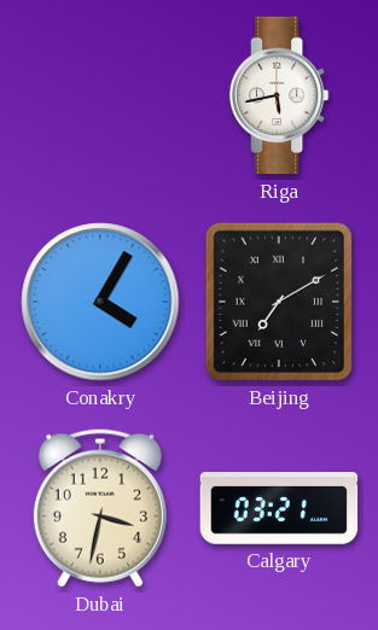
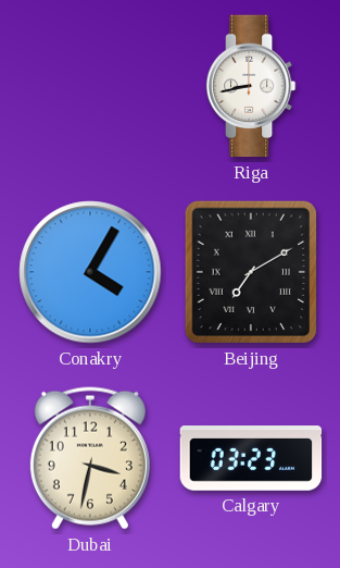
Riga: 5:43 -> 8:43
Calgary: 03:21 -> 03:23
